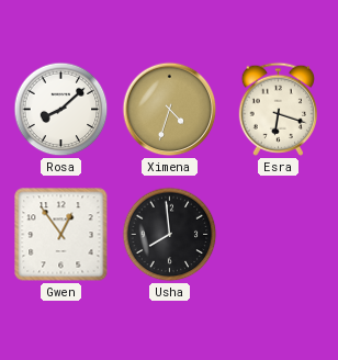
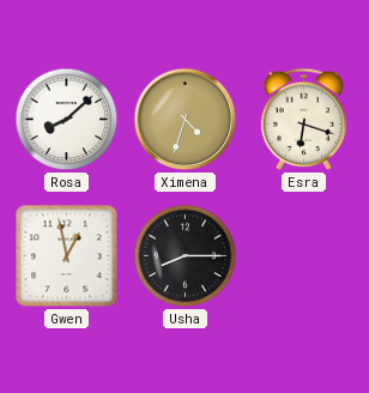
Gwen: 12:54 -> 12:58
Usha: 7:59 -> 8:15
